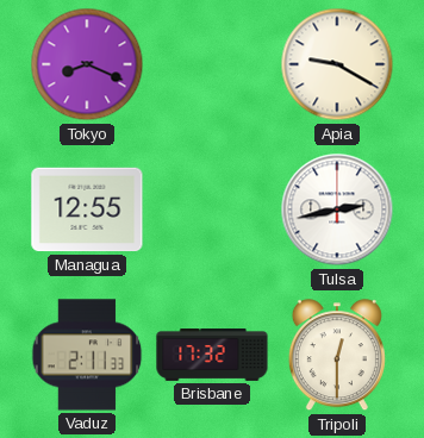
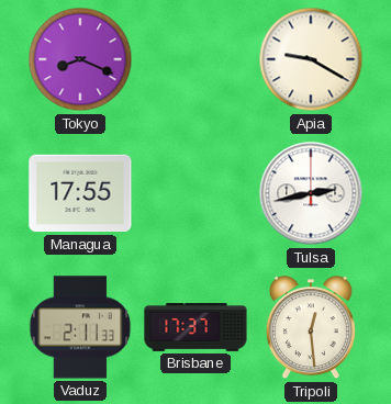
Managua: 12:55 -> 17:55
Brisbane: 17:32 -> 17:37
Tripoli: 12:30 -> 12:29
